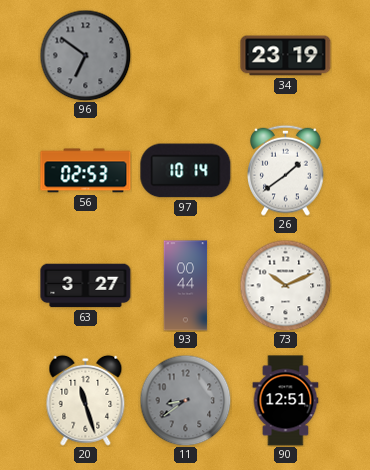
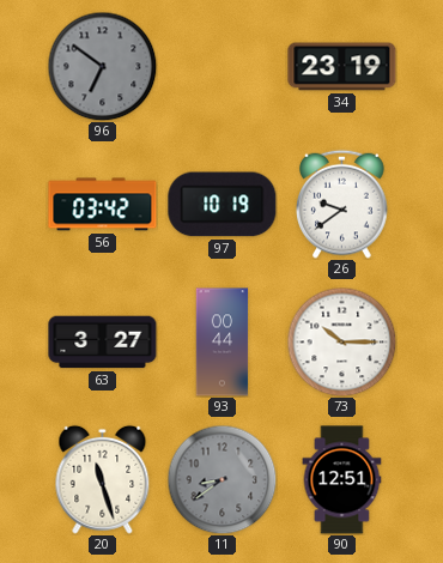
56: 02:53 -> 03:42
97: 10:14 -> 10:19
26: 1:39 -> 9:39
73: 10:11 -> 10:15
